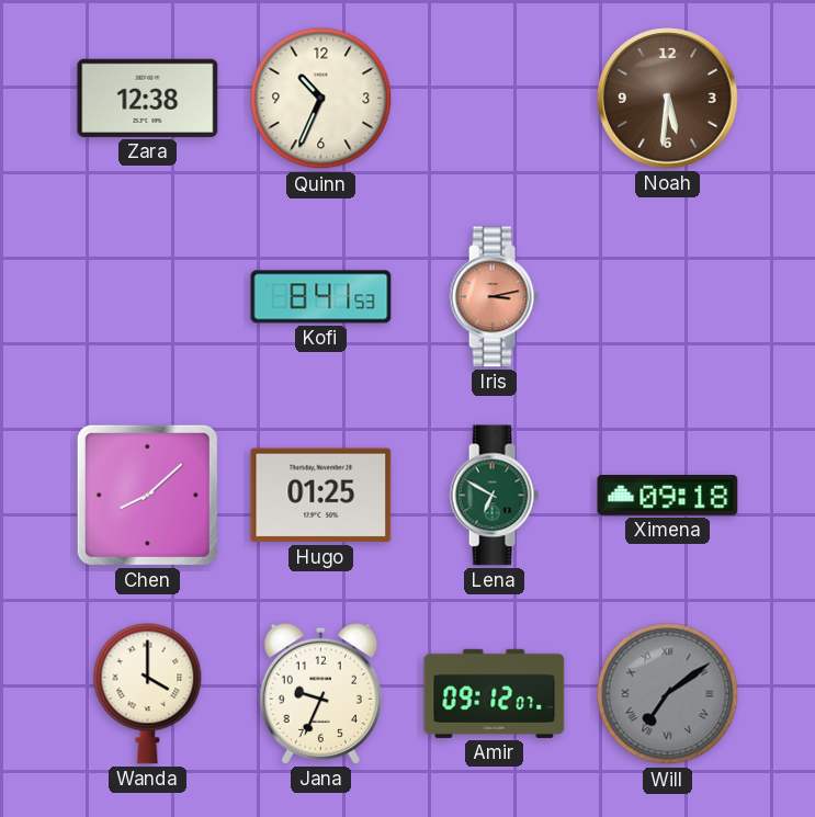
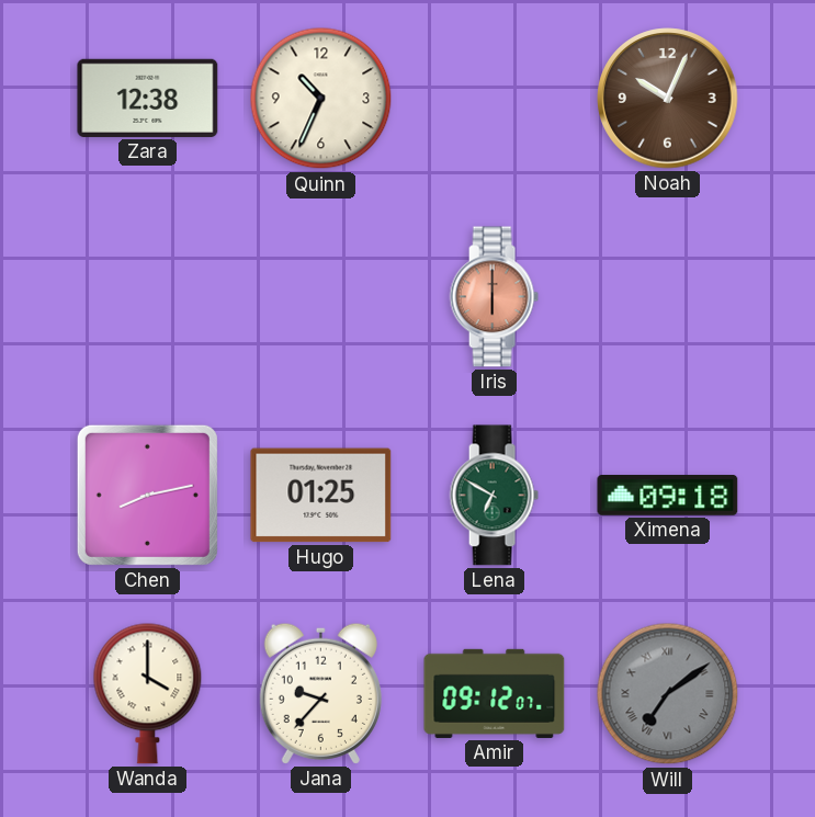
Noah: 5:31 -> 10:04
Kofi: 8:41 -> none
Iris: 3:13 -> 6:00
Chen: 8:08 -> 8:13
Jana: 9:34 -> 9:37
